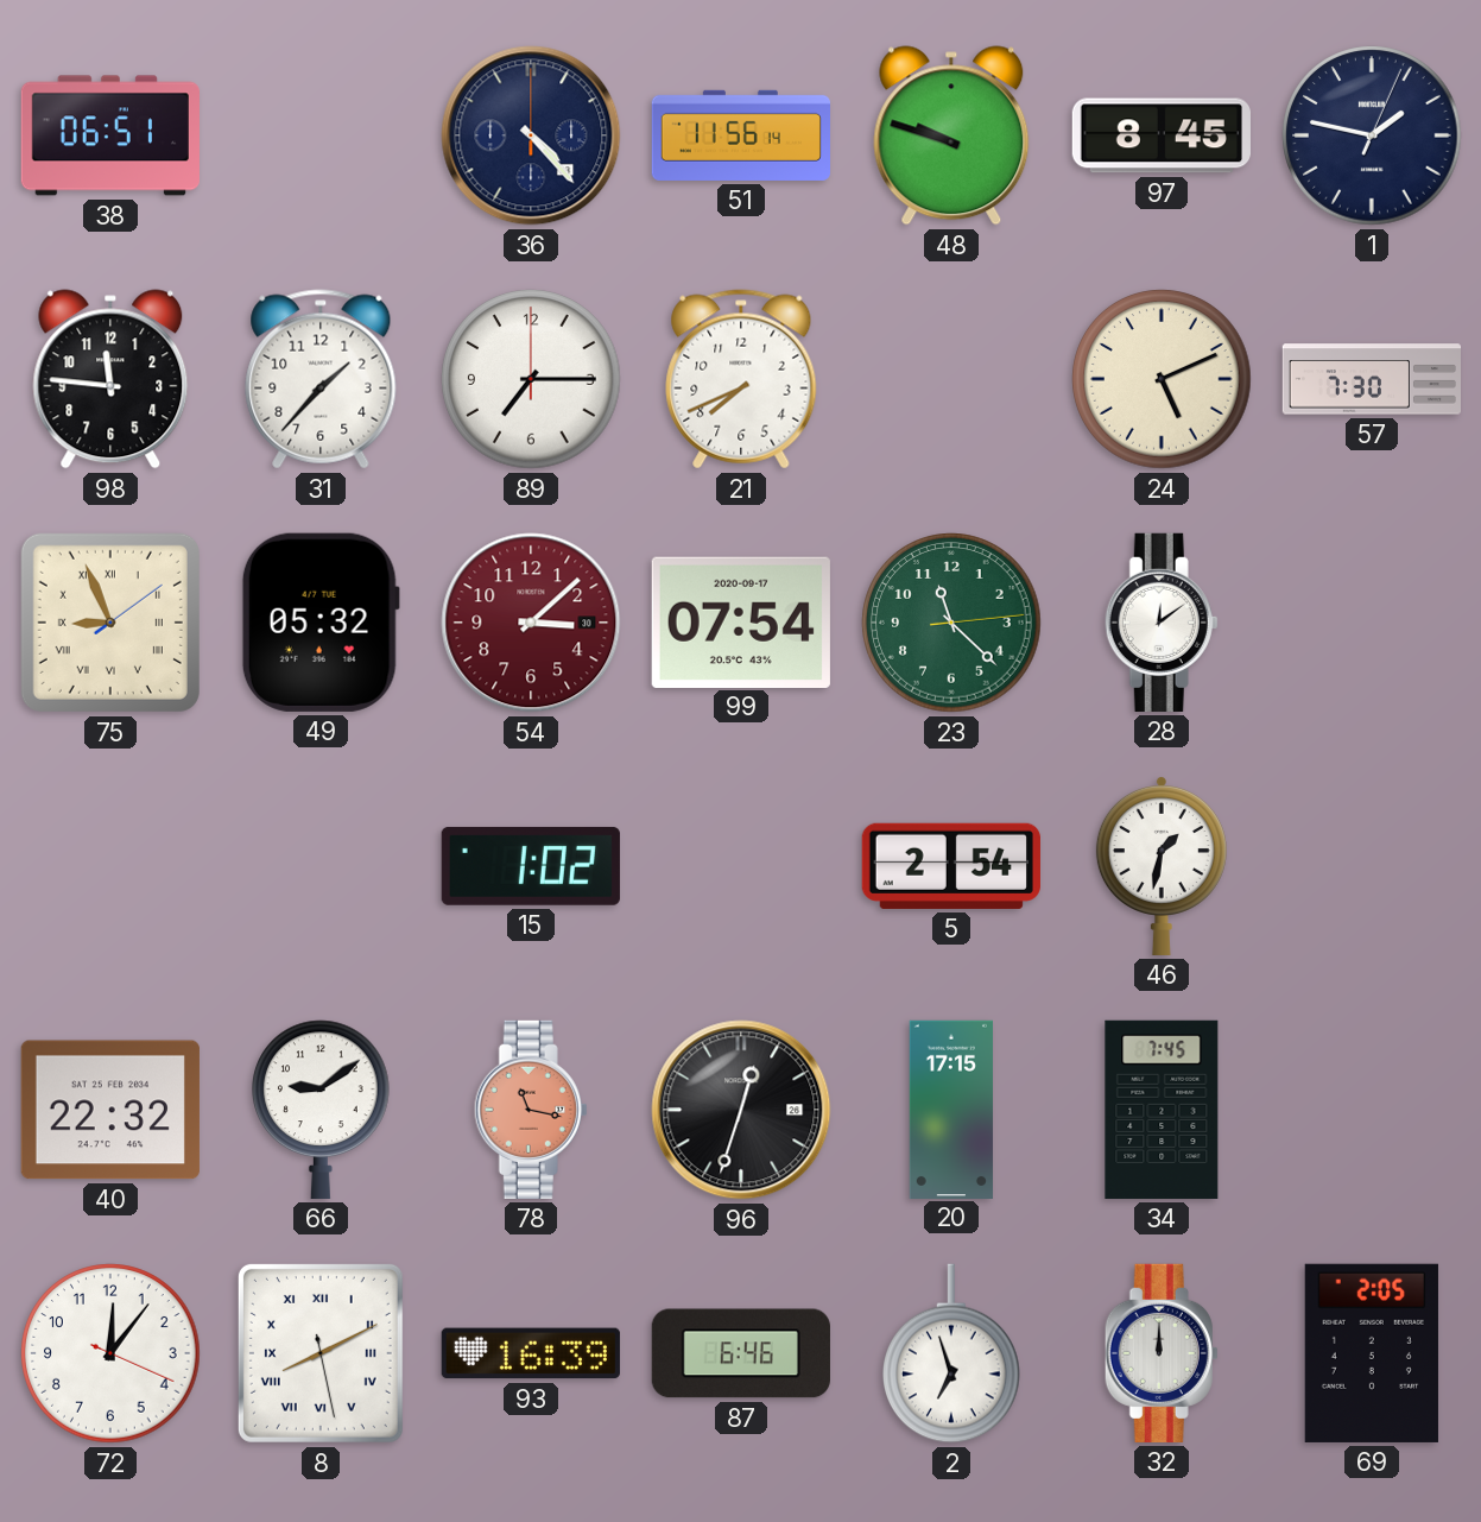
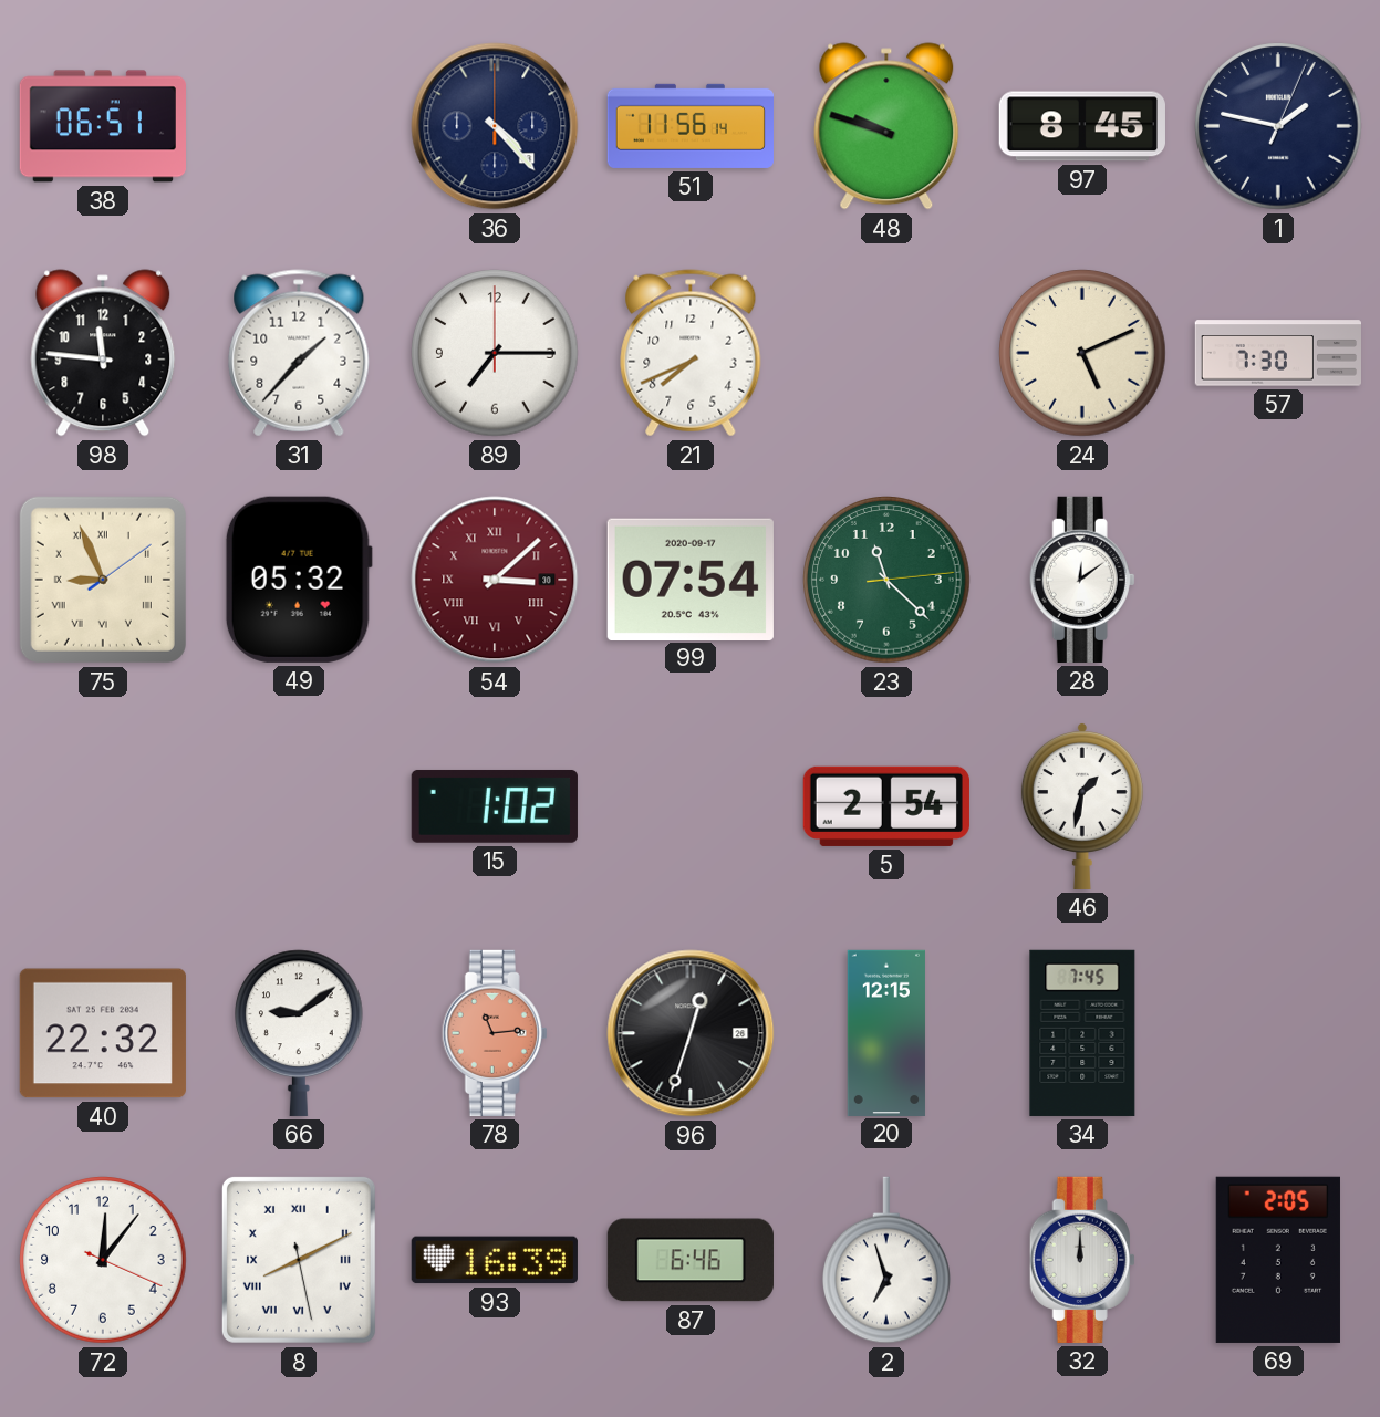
54 numerals: Arabic -> Roman
78: 11:17 -> 11:14
20: 17:15 -> 12:15
